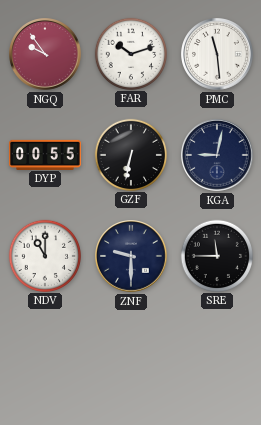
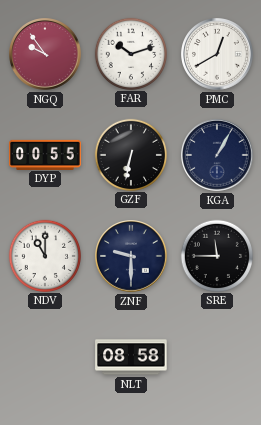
PMC: 11:29 -> 12:40
KGA: 9:02 -> 1:05
NLT: none -> 08:58
